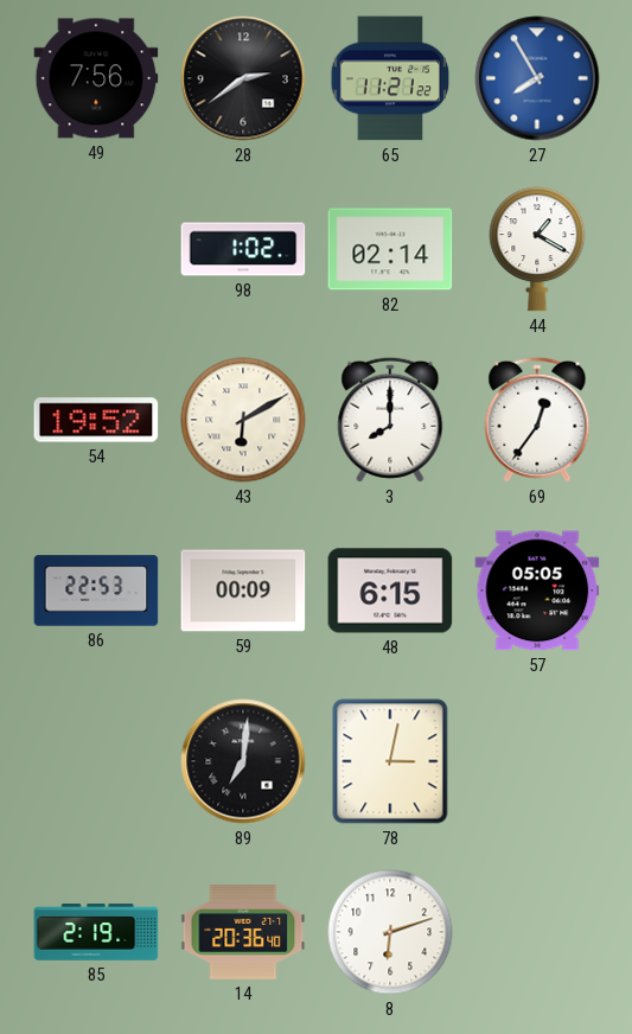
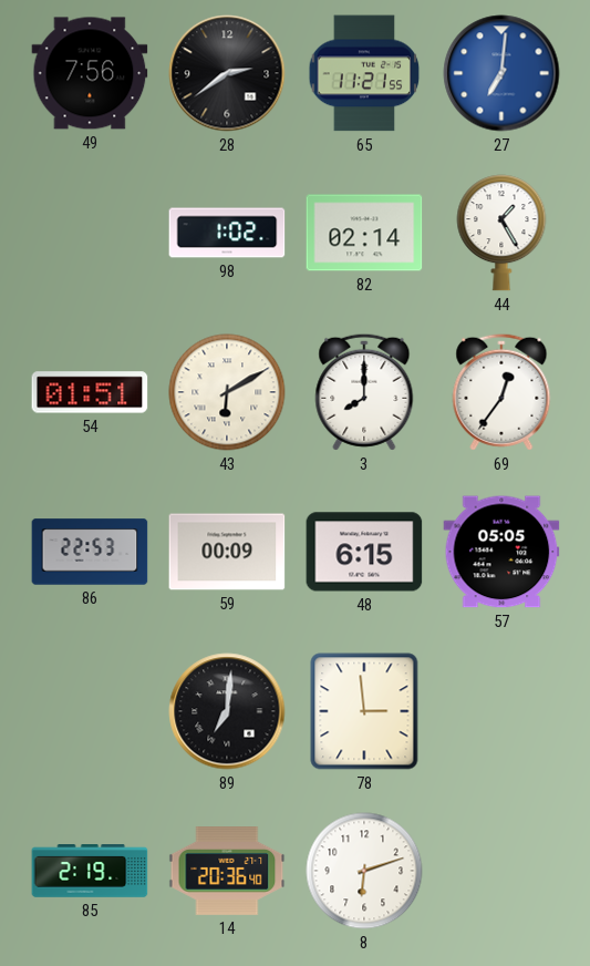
65: 11:21:22 -> 11:21:55
27: 7:55 -> 7:01
44: 1:20 -> 1:25
54: 19:52 -> 01:51
78: 3:02 -> 2:59
